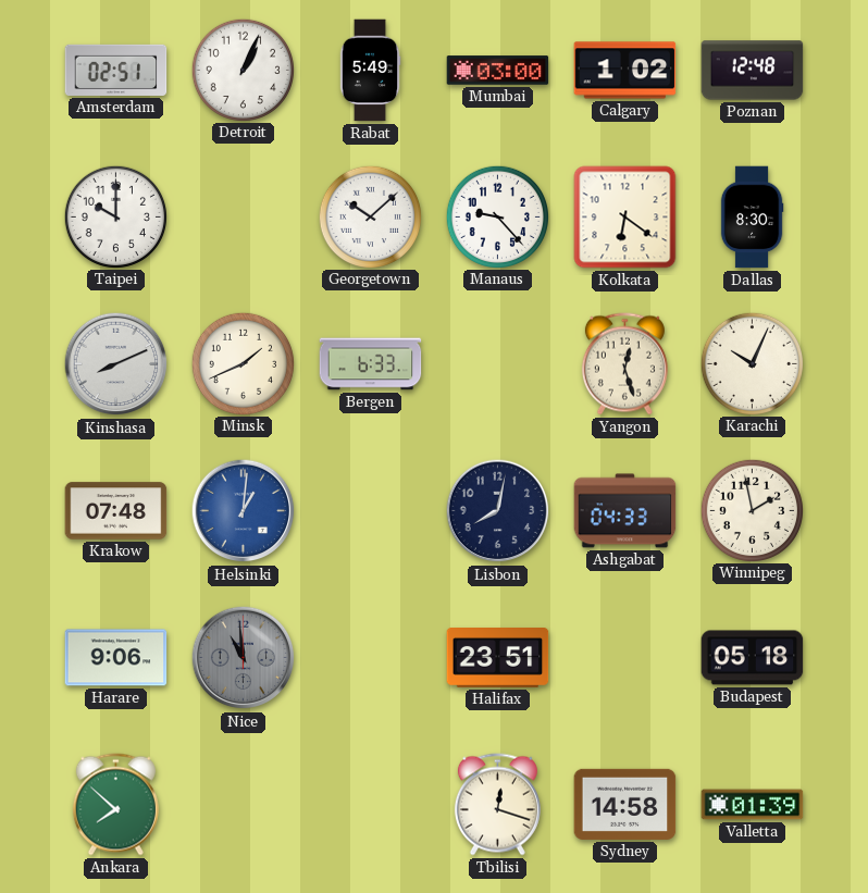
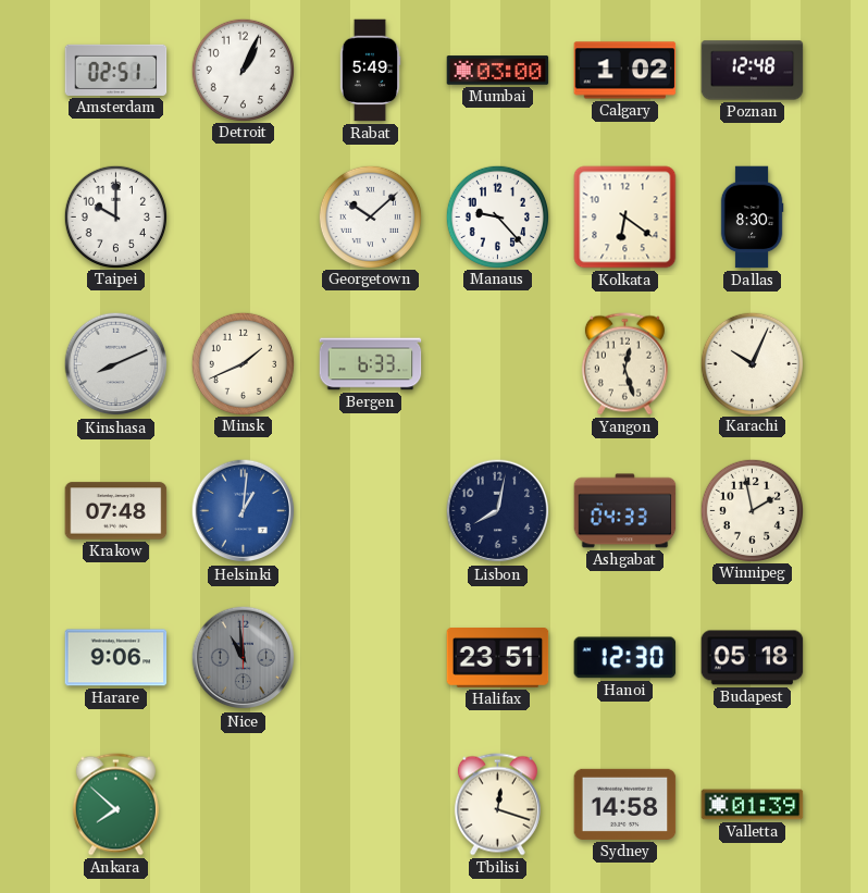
Hanoi: none -> 12:30
